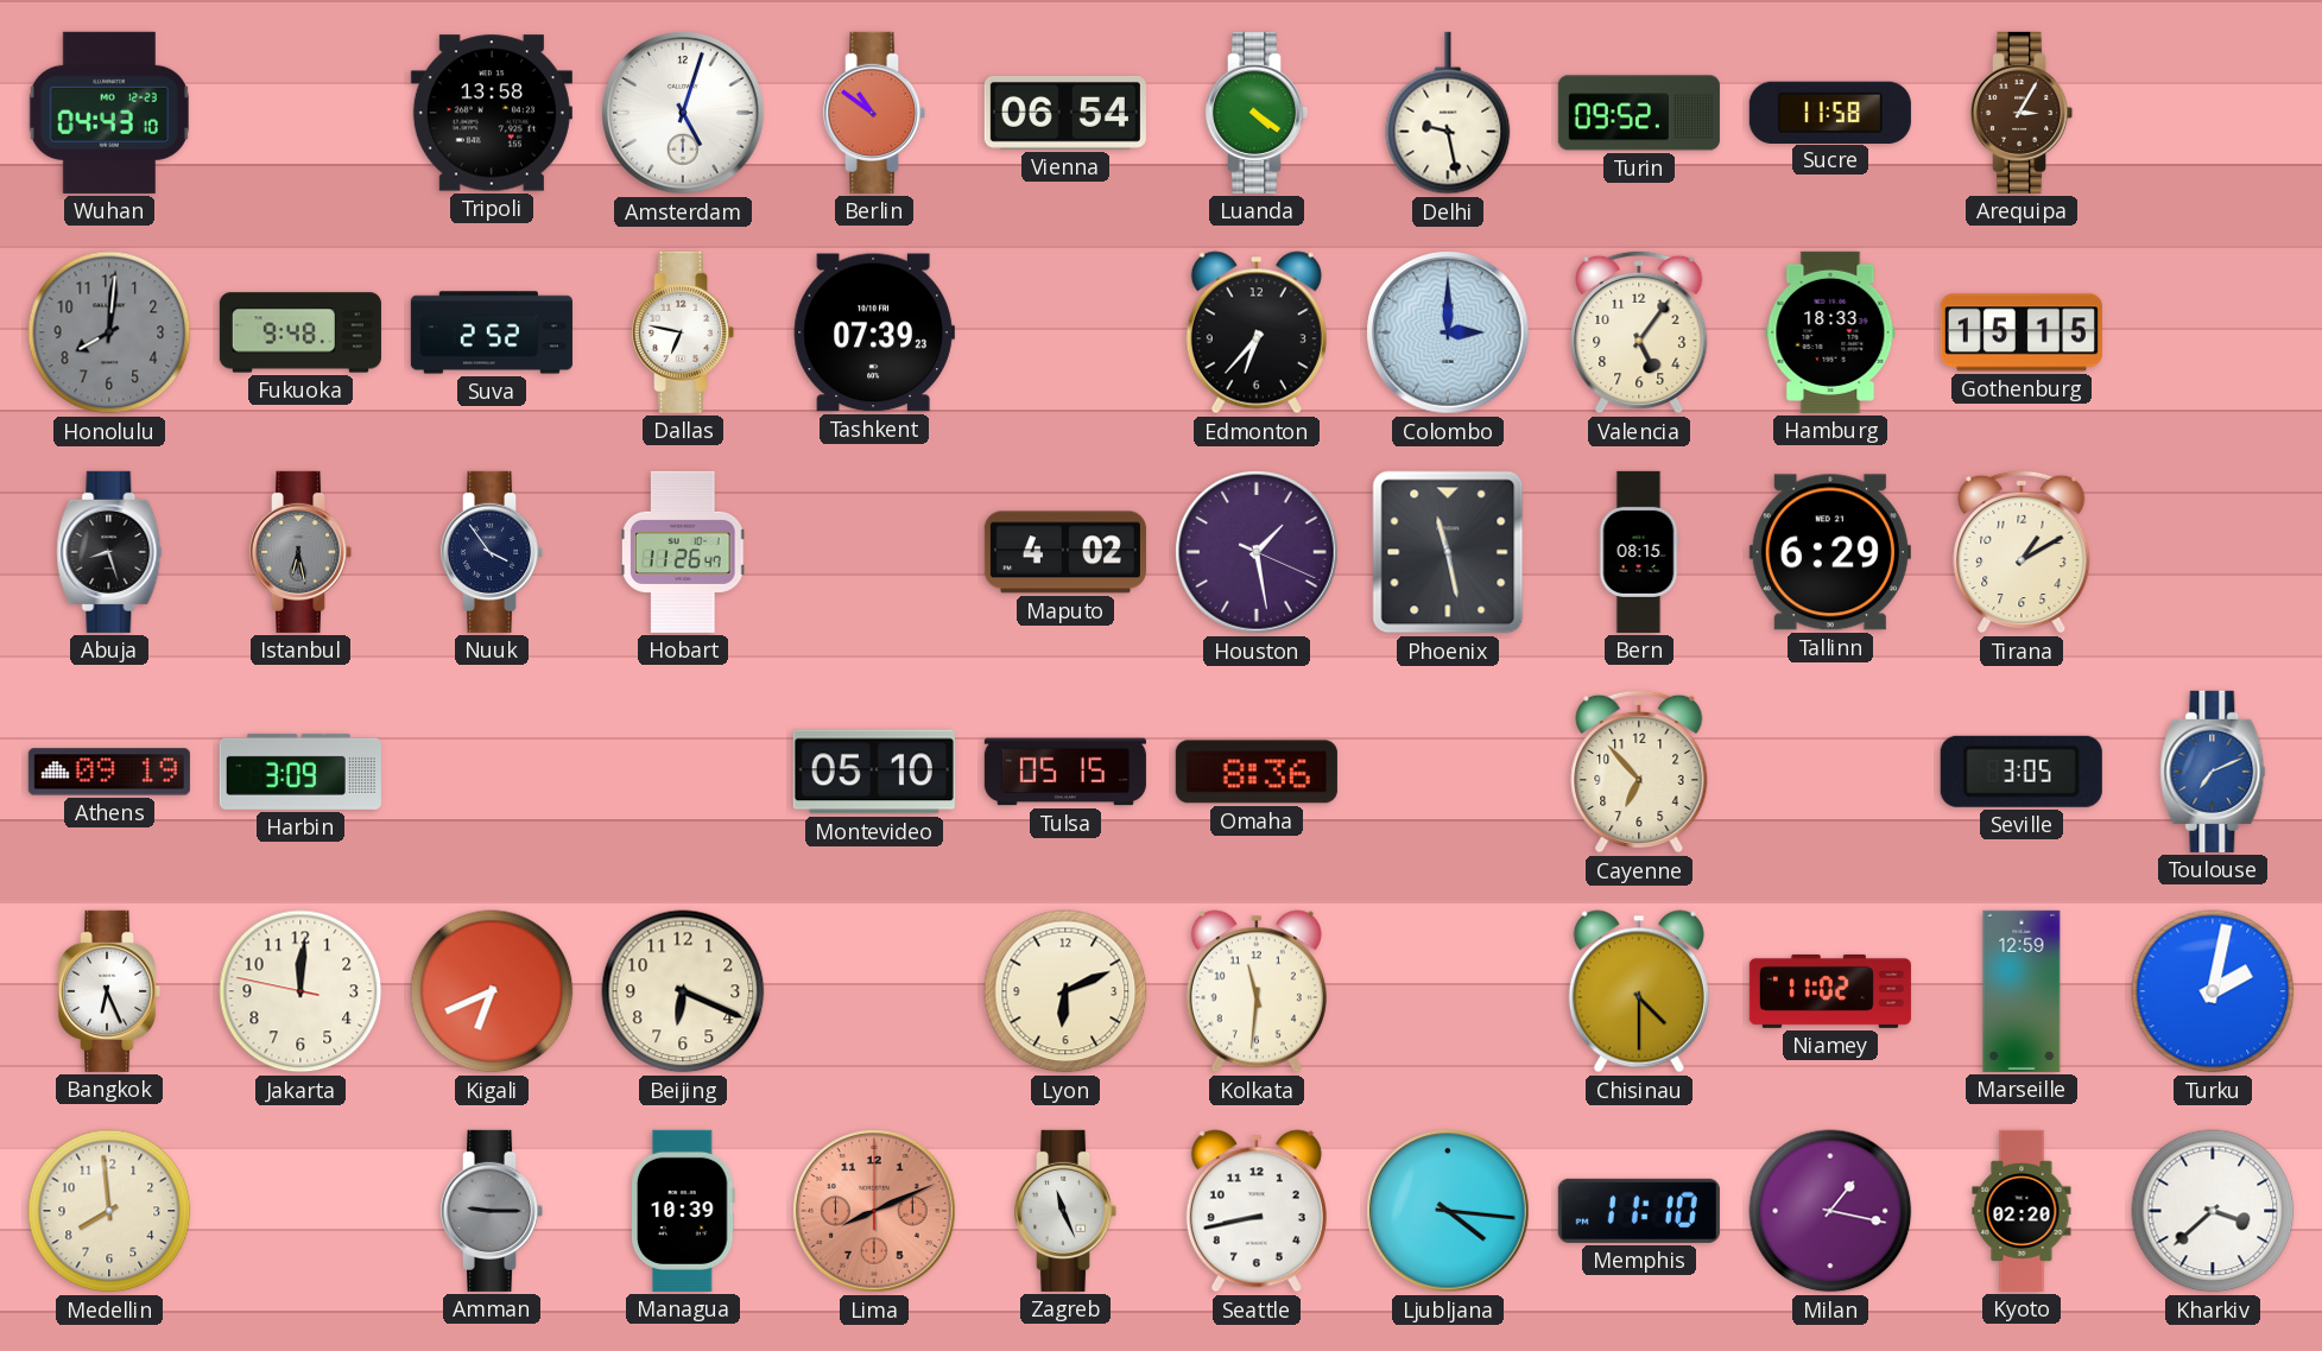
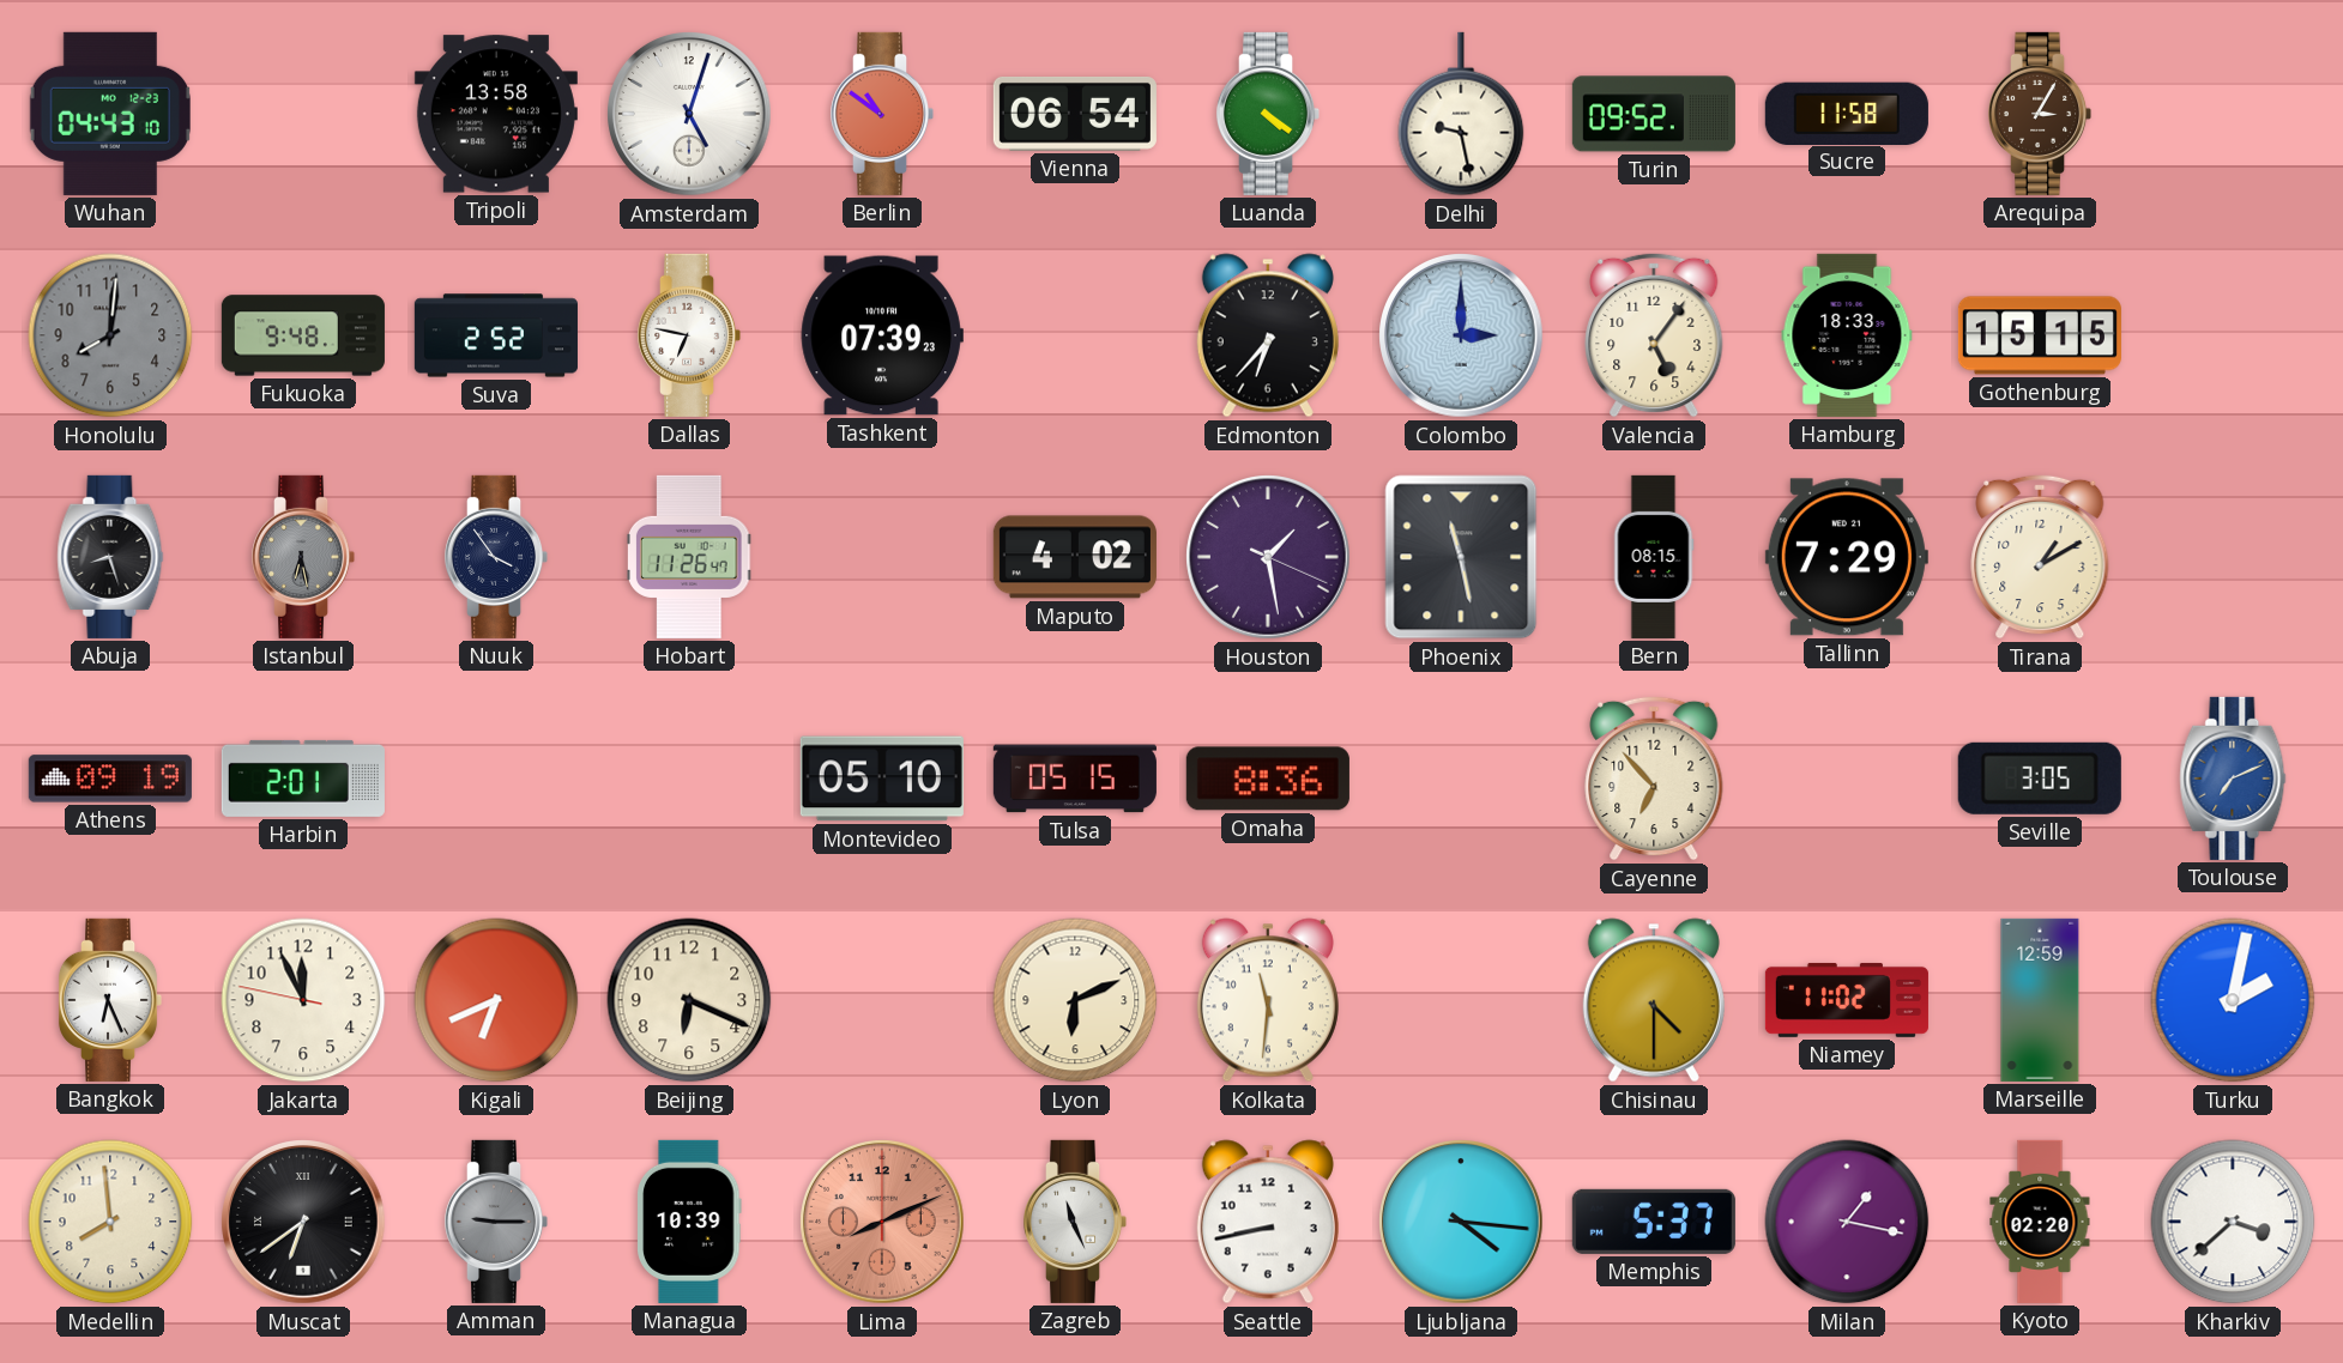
Tallinn: 6:29 -> 7:29
Harbin: 3:09 -> 2:01
Jakarta: 12:00 -> 11:55
Muscat: none -> 6:39
Memphis: 11:10 -> 5:37
